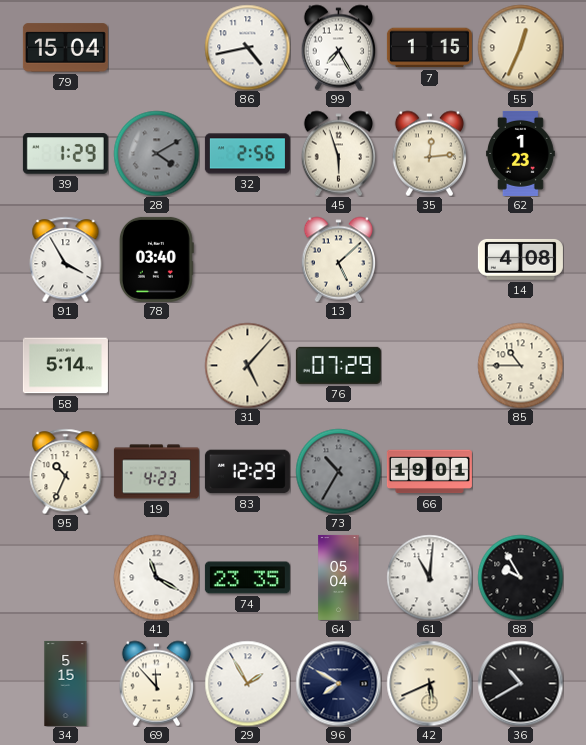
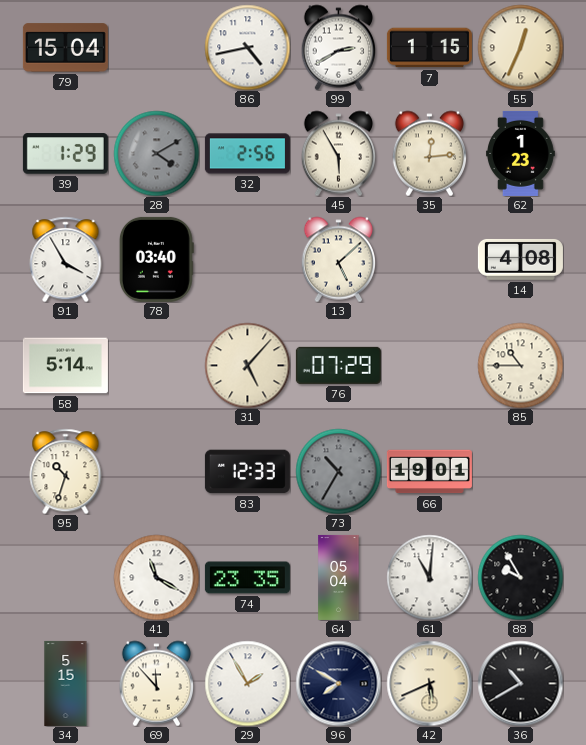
99: 7:25 -> 2:40
45: 5:57 -> 5:55
95: 10:34 -> 10:33
19: 4:23 -> none
83: 12:29 -> 12:33
